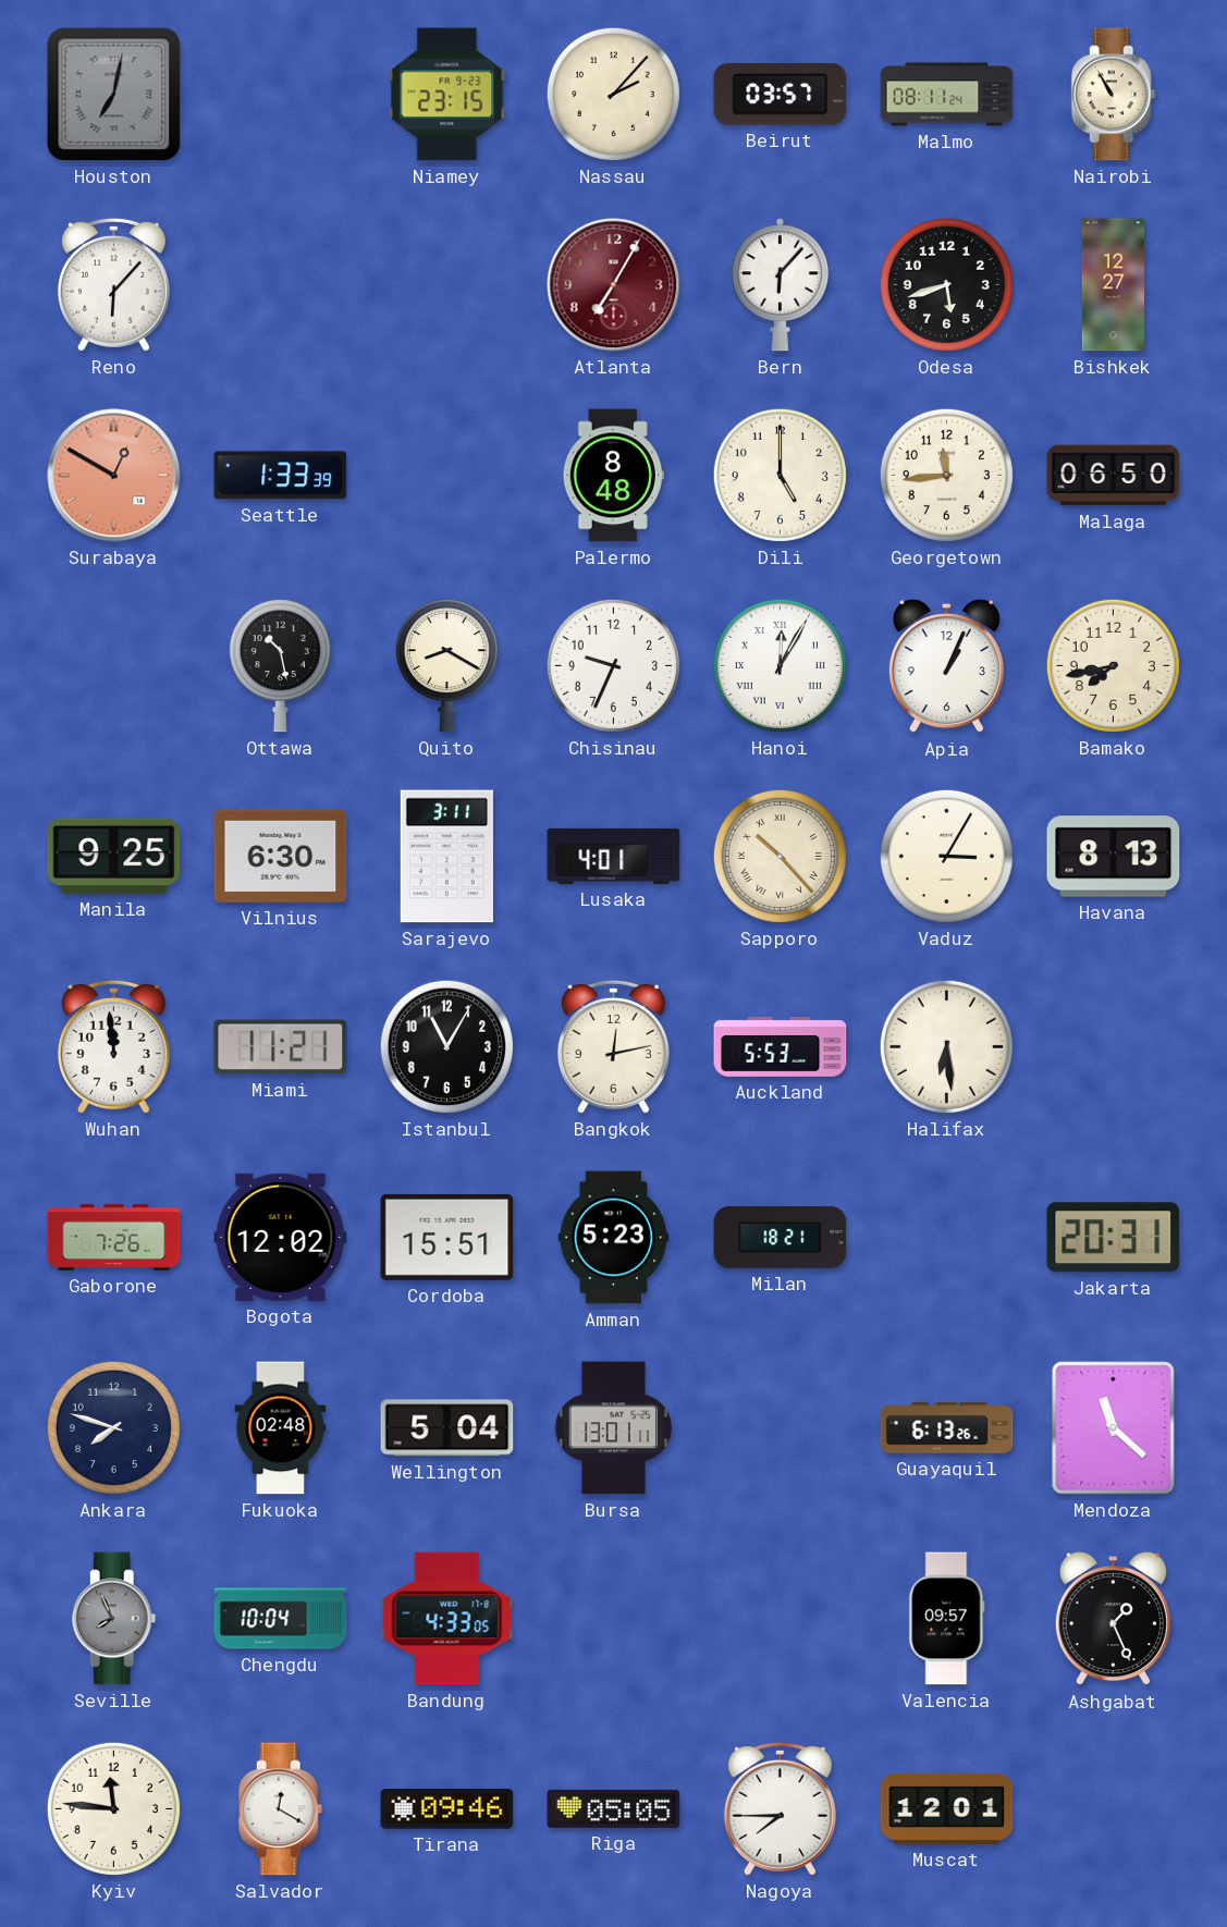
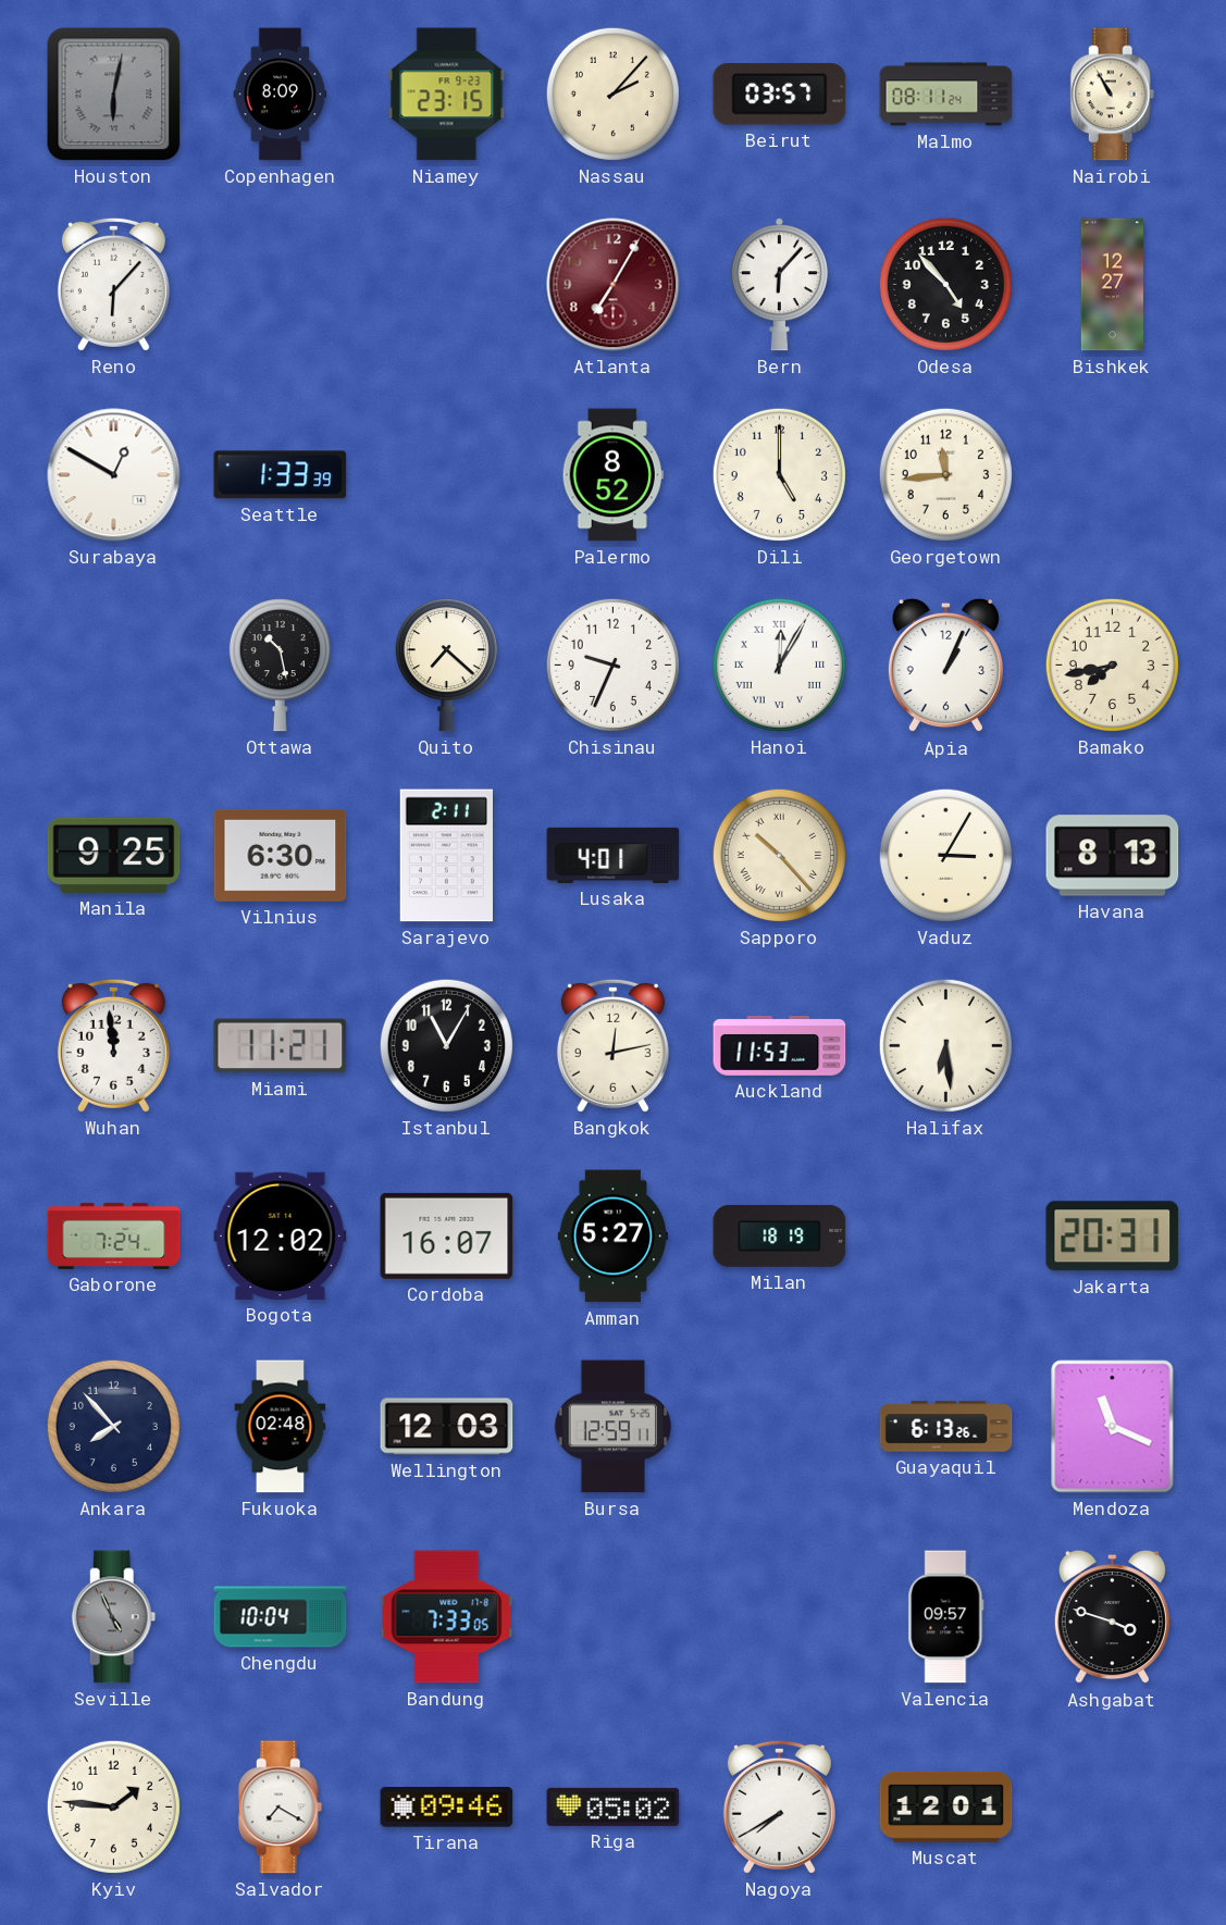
Houston: 7:02 -> 6:02
Copenhagen: none -> 8:09
Odesa: 5:42 -> 4:53
Surabaya dial: salmon -> white
Palermo: 8:48 -> 8:52
Malaga: 06:50 -> none
Quito: 8:20 -> 7:22
Sarajevo: 3:11 -> 2:11
Auckland: 5:53 -> 11:53
Gaborone: 7:26 -> 7:24
Cordoba: 15:51 -> 16:07
Amman: 5:23 -> 5:27
Milan: 18:21 -> 18:19
Ankara: 7:48 -> 7:53
Wellington: 5:04 -> 12:03
Bursa: 13:01 -> 12:59
Mendoza: 11:22 -> 11:19
Seville: 7:56 -> 4:56
Bandung: 4:33 -> 7:33
Ashgabat: 1:26 -> 3:48
Kyiv: 11:46 -> 1:46
Salvador: 12:20 -> 7:20
Riga: 05:05 -> 05:02
Nagoya: 7:45 -> 7:40
